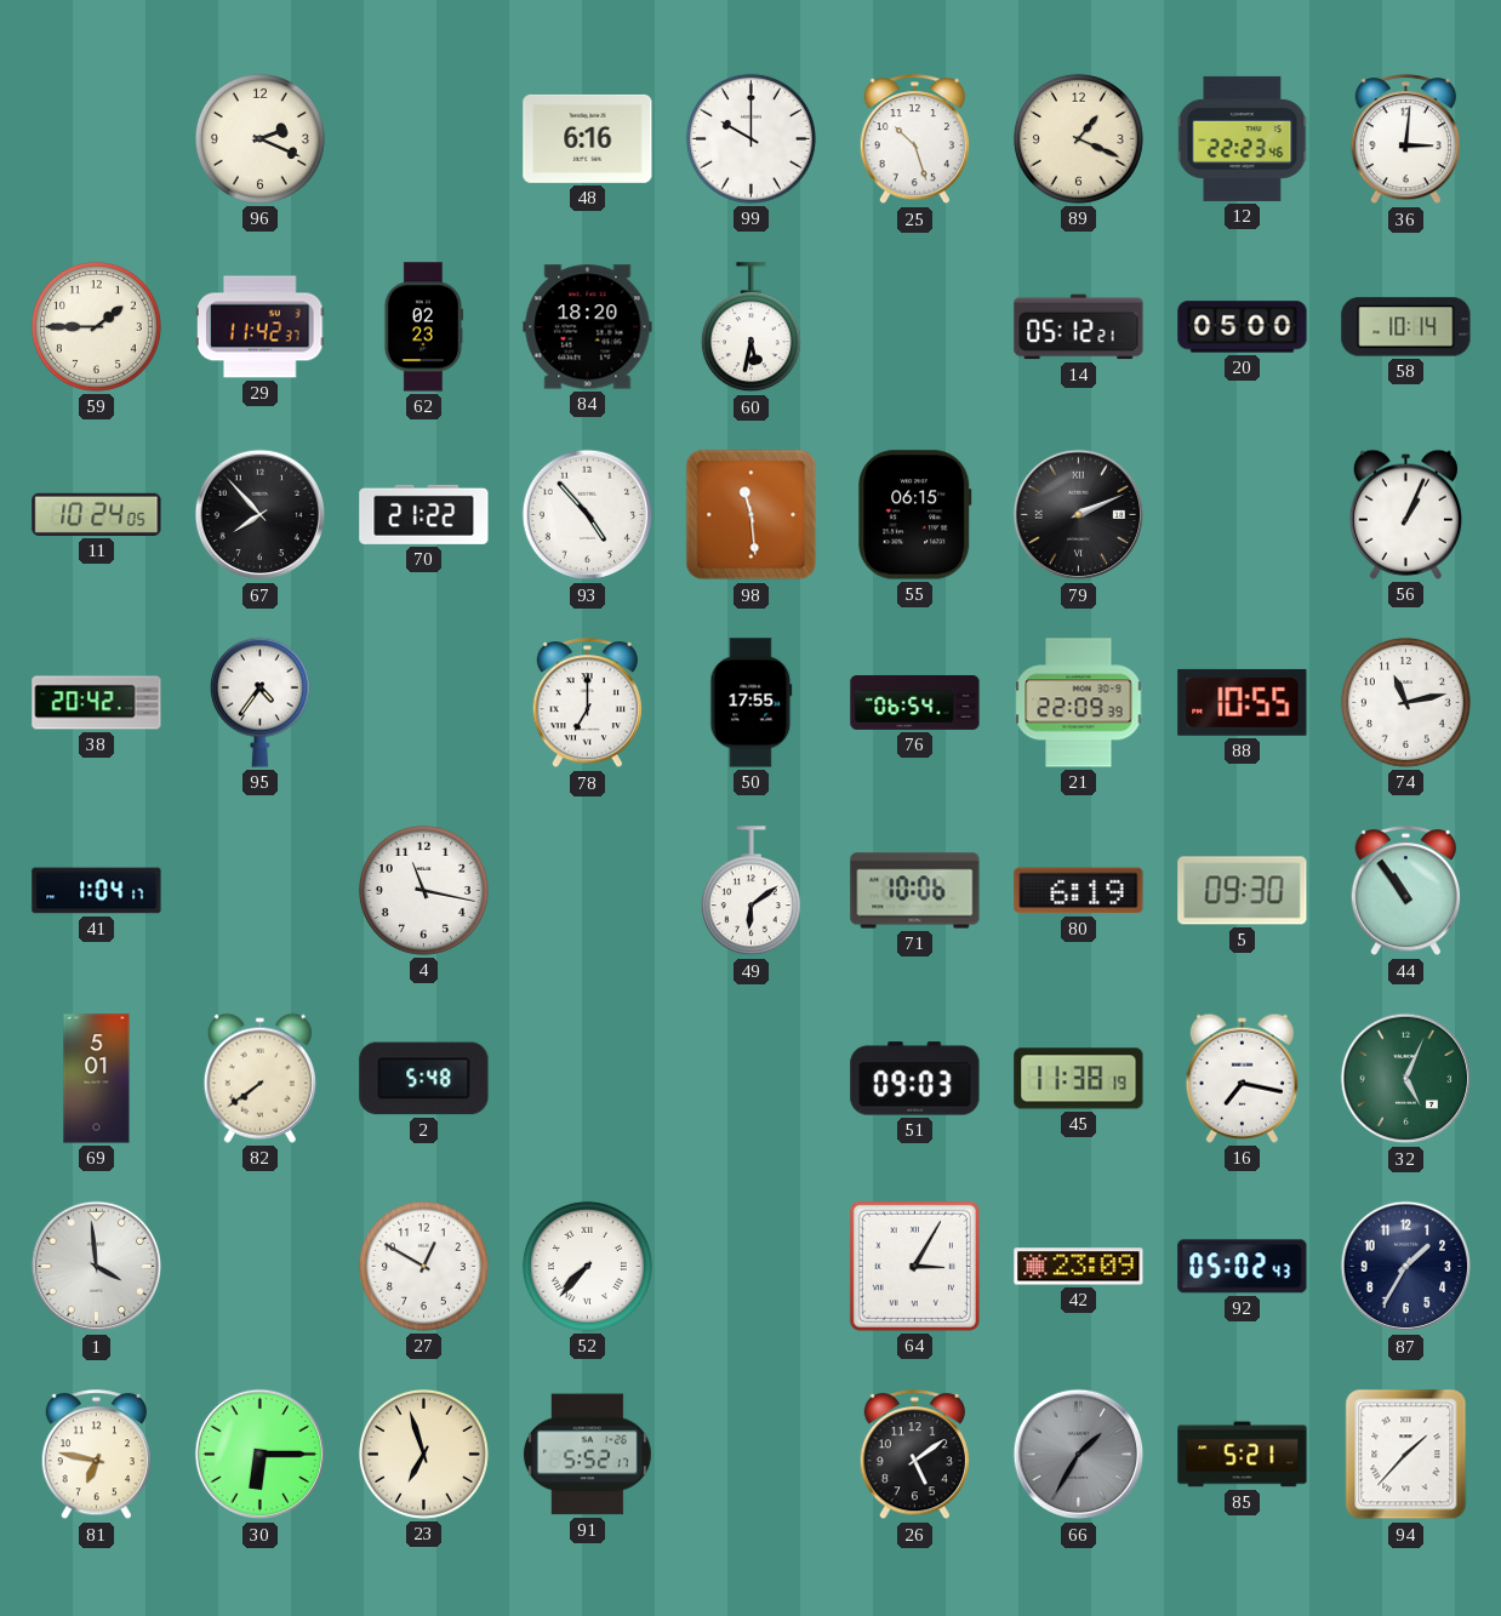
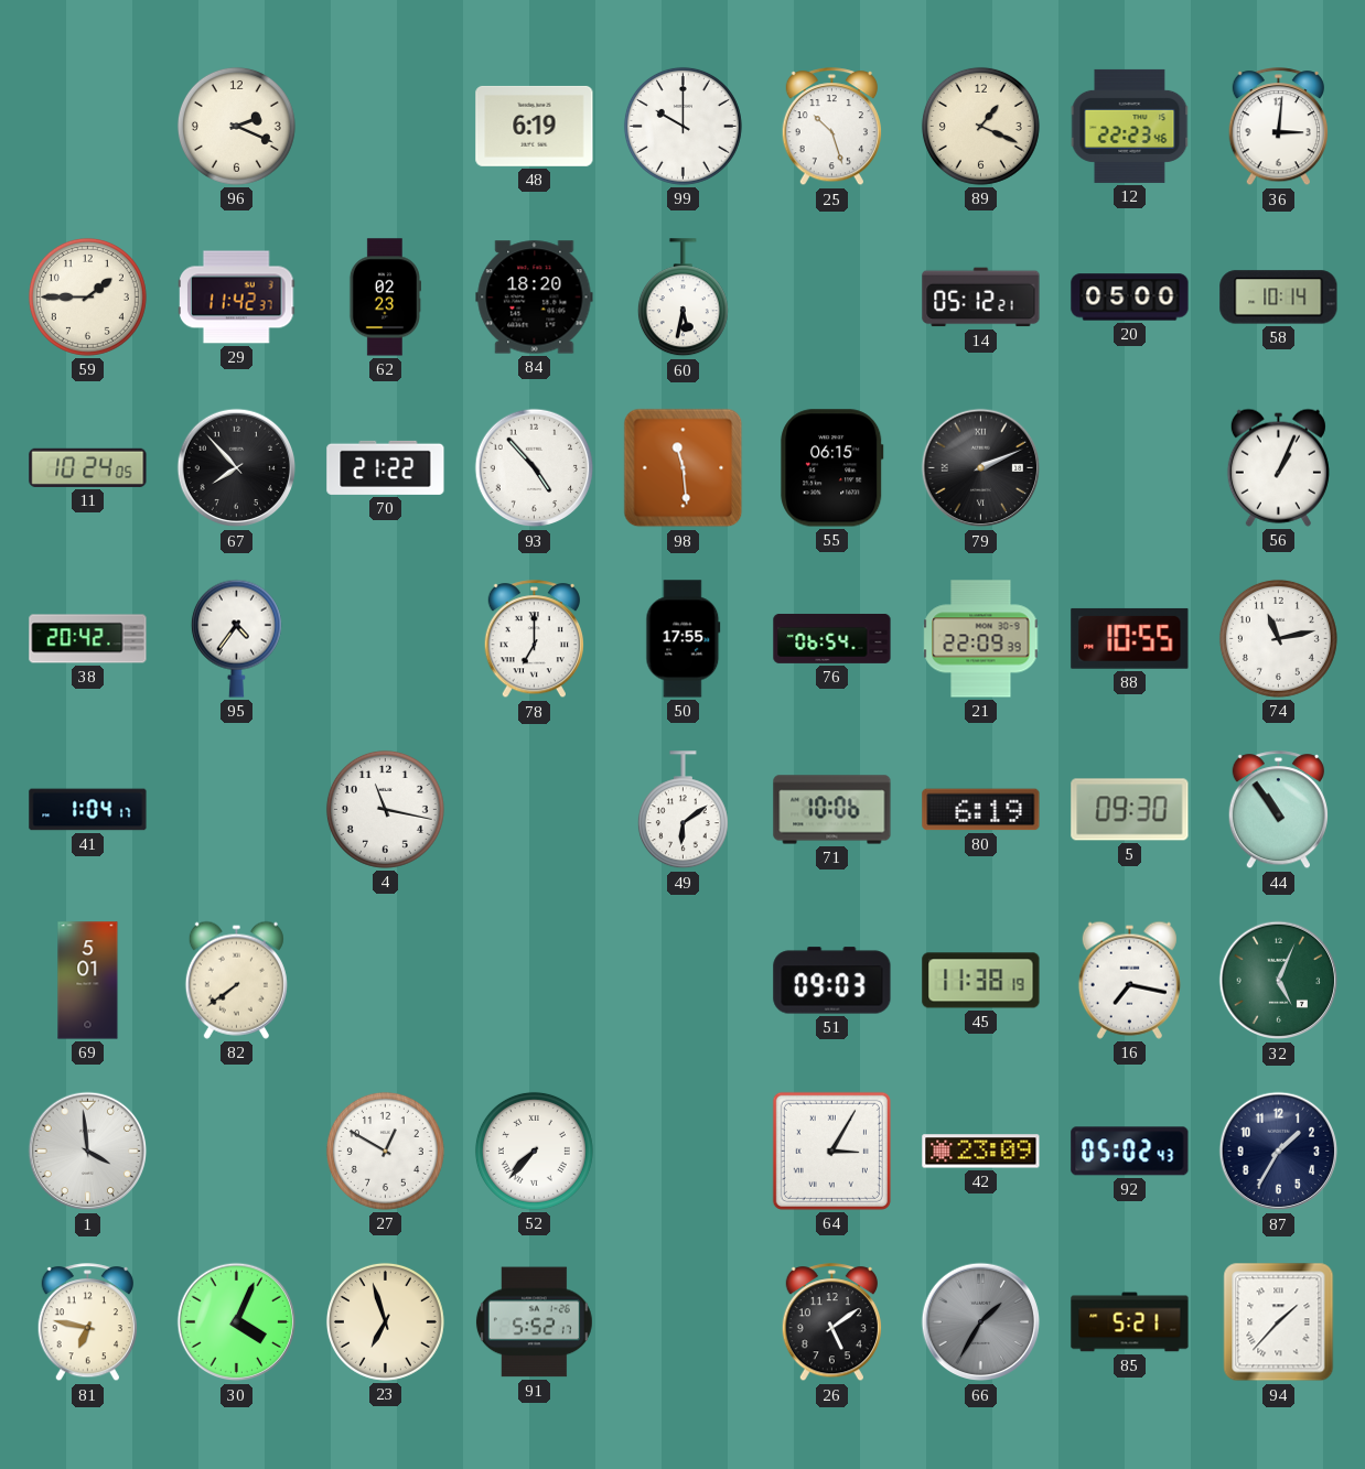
48: 6:16 -> 6:19
2: 5:48 -> none
30: 6:15 -> 4:04
